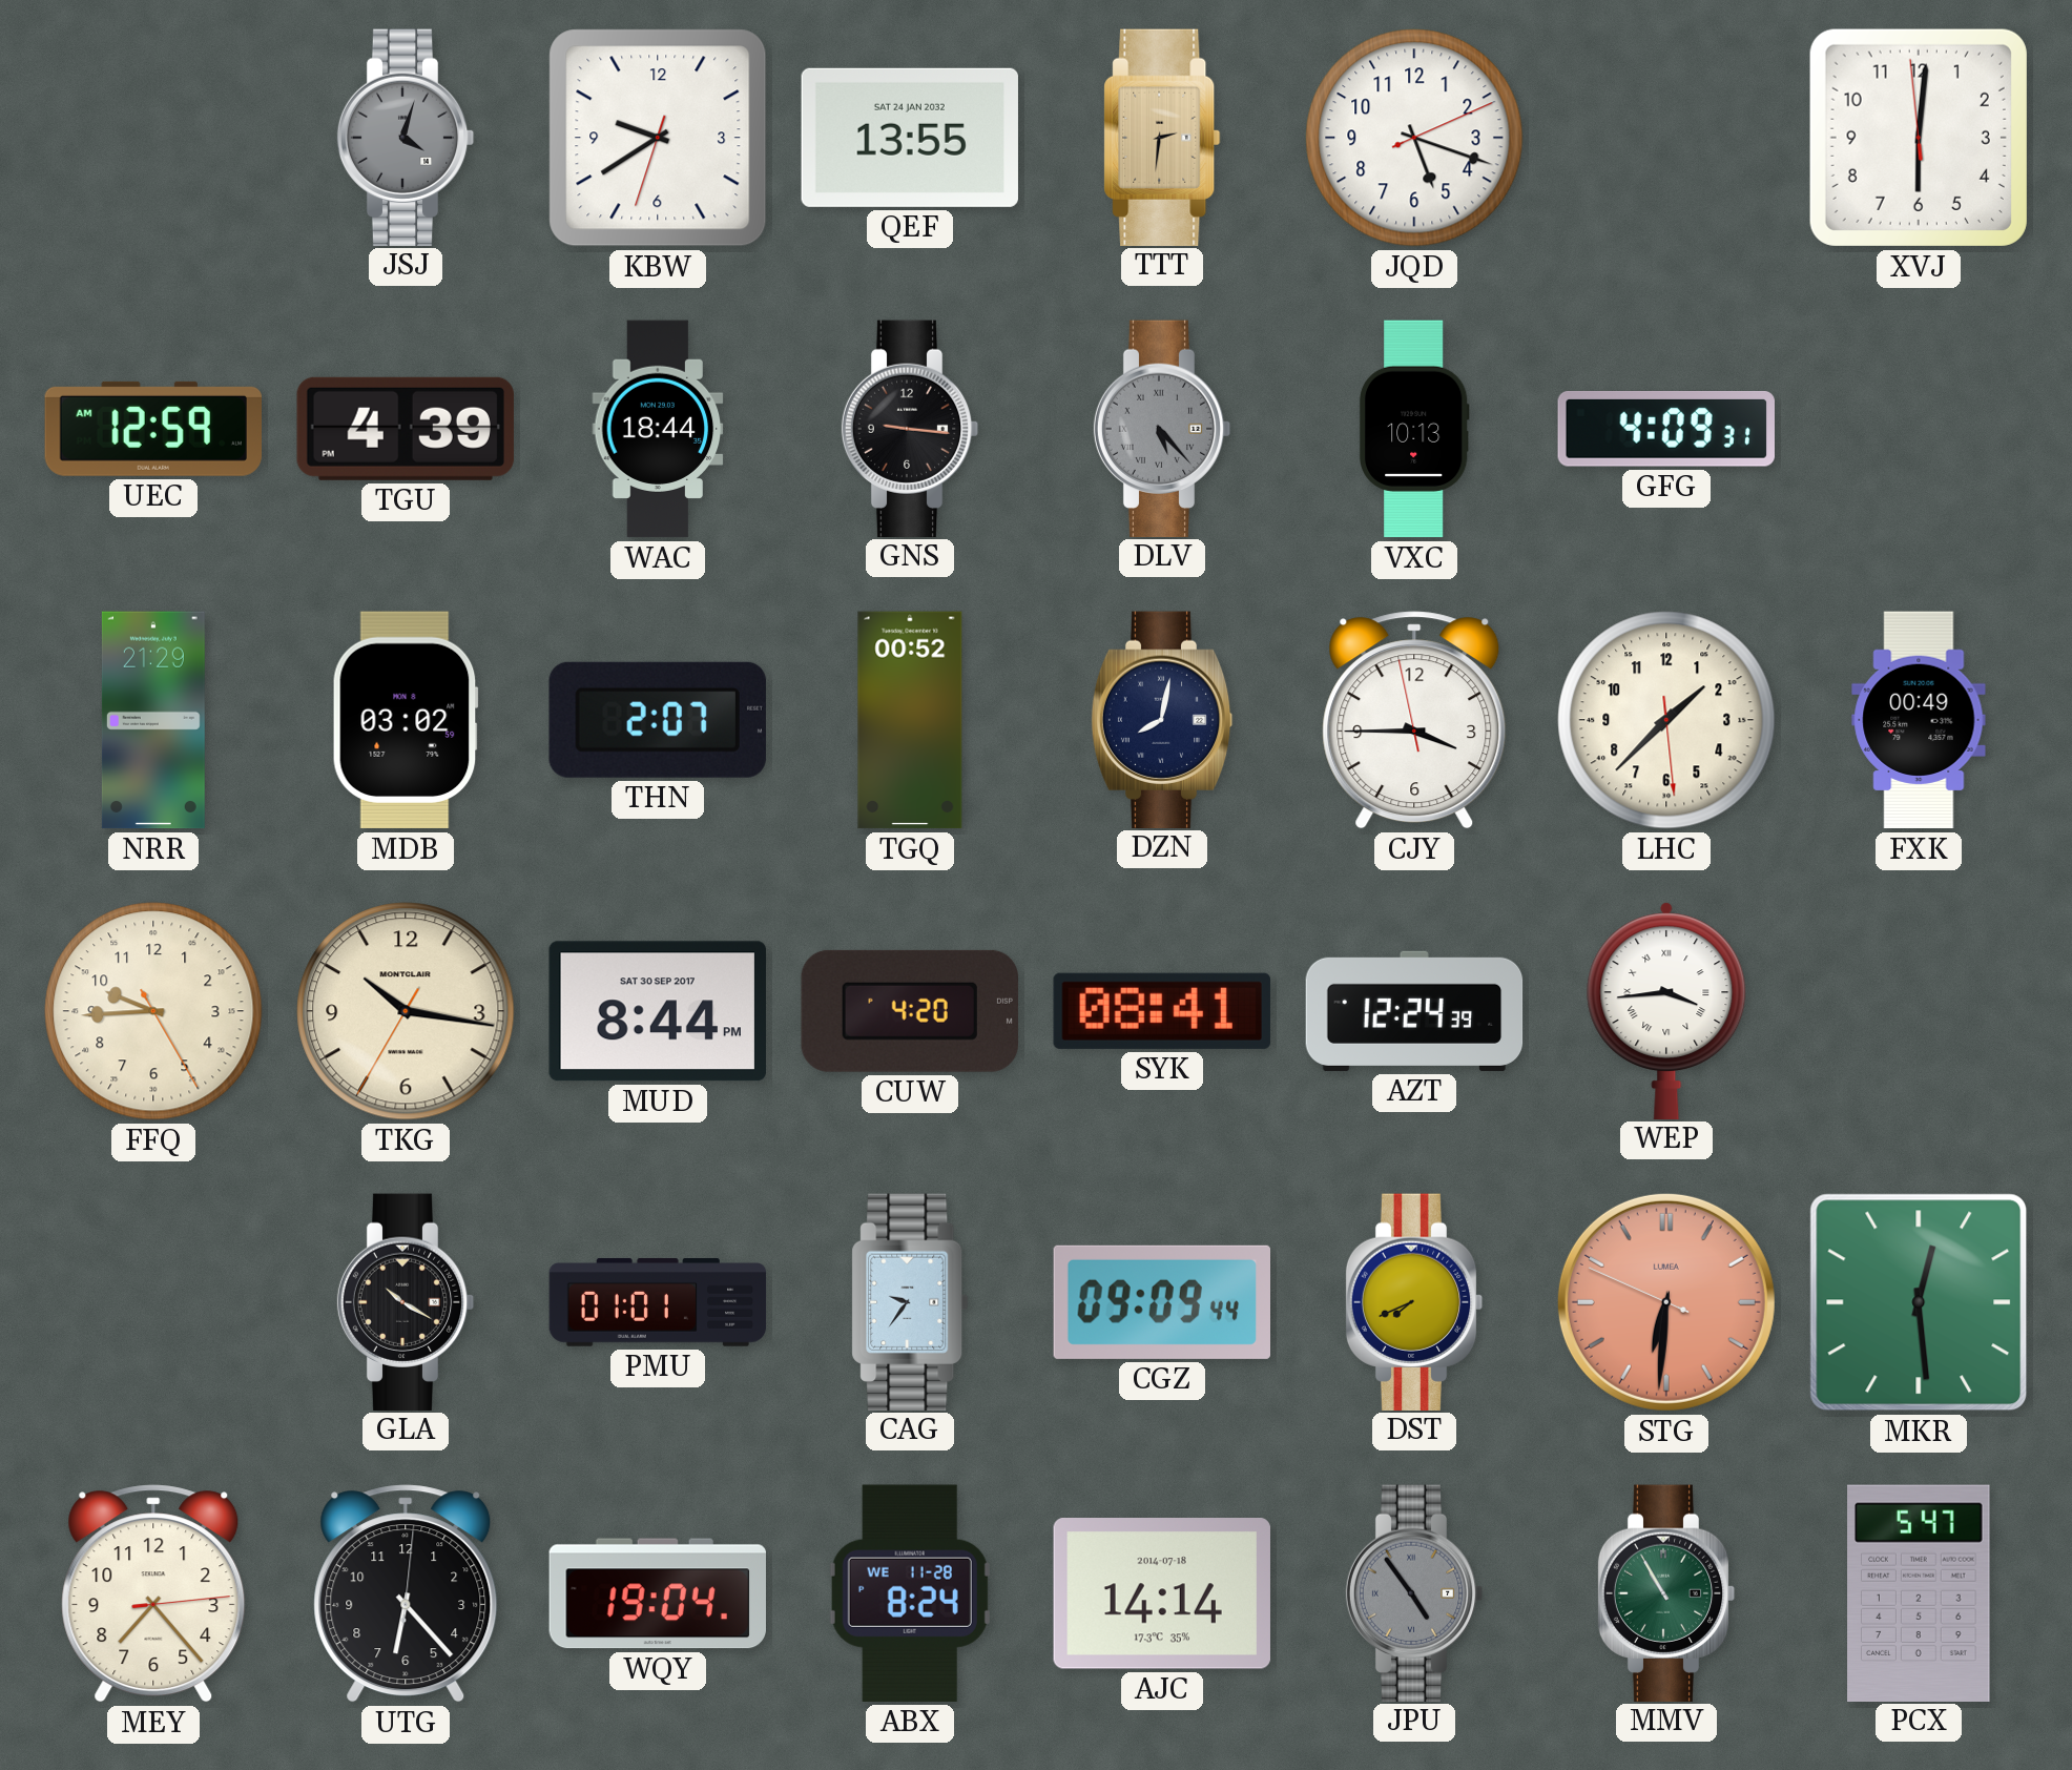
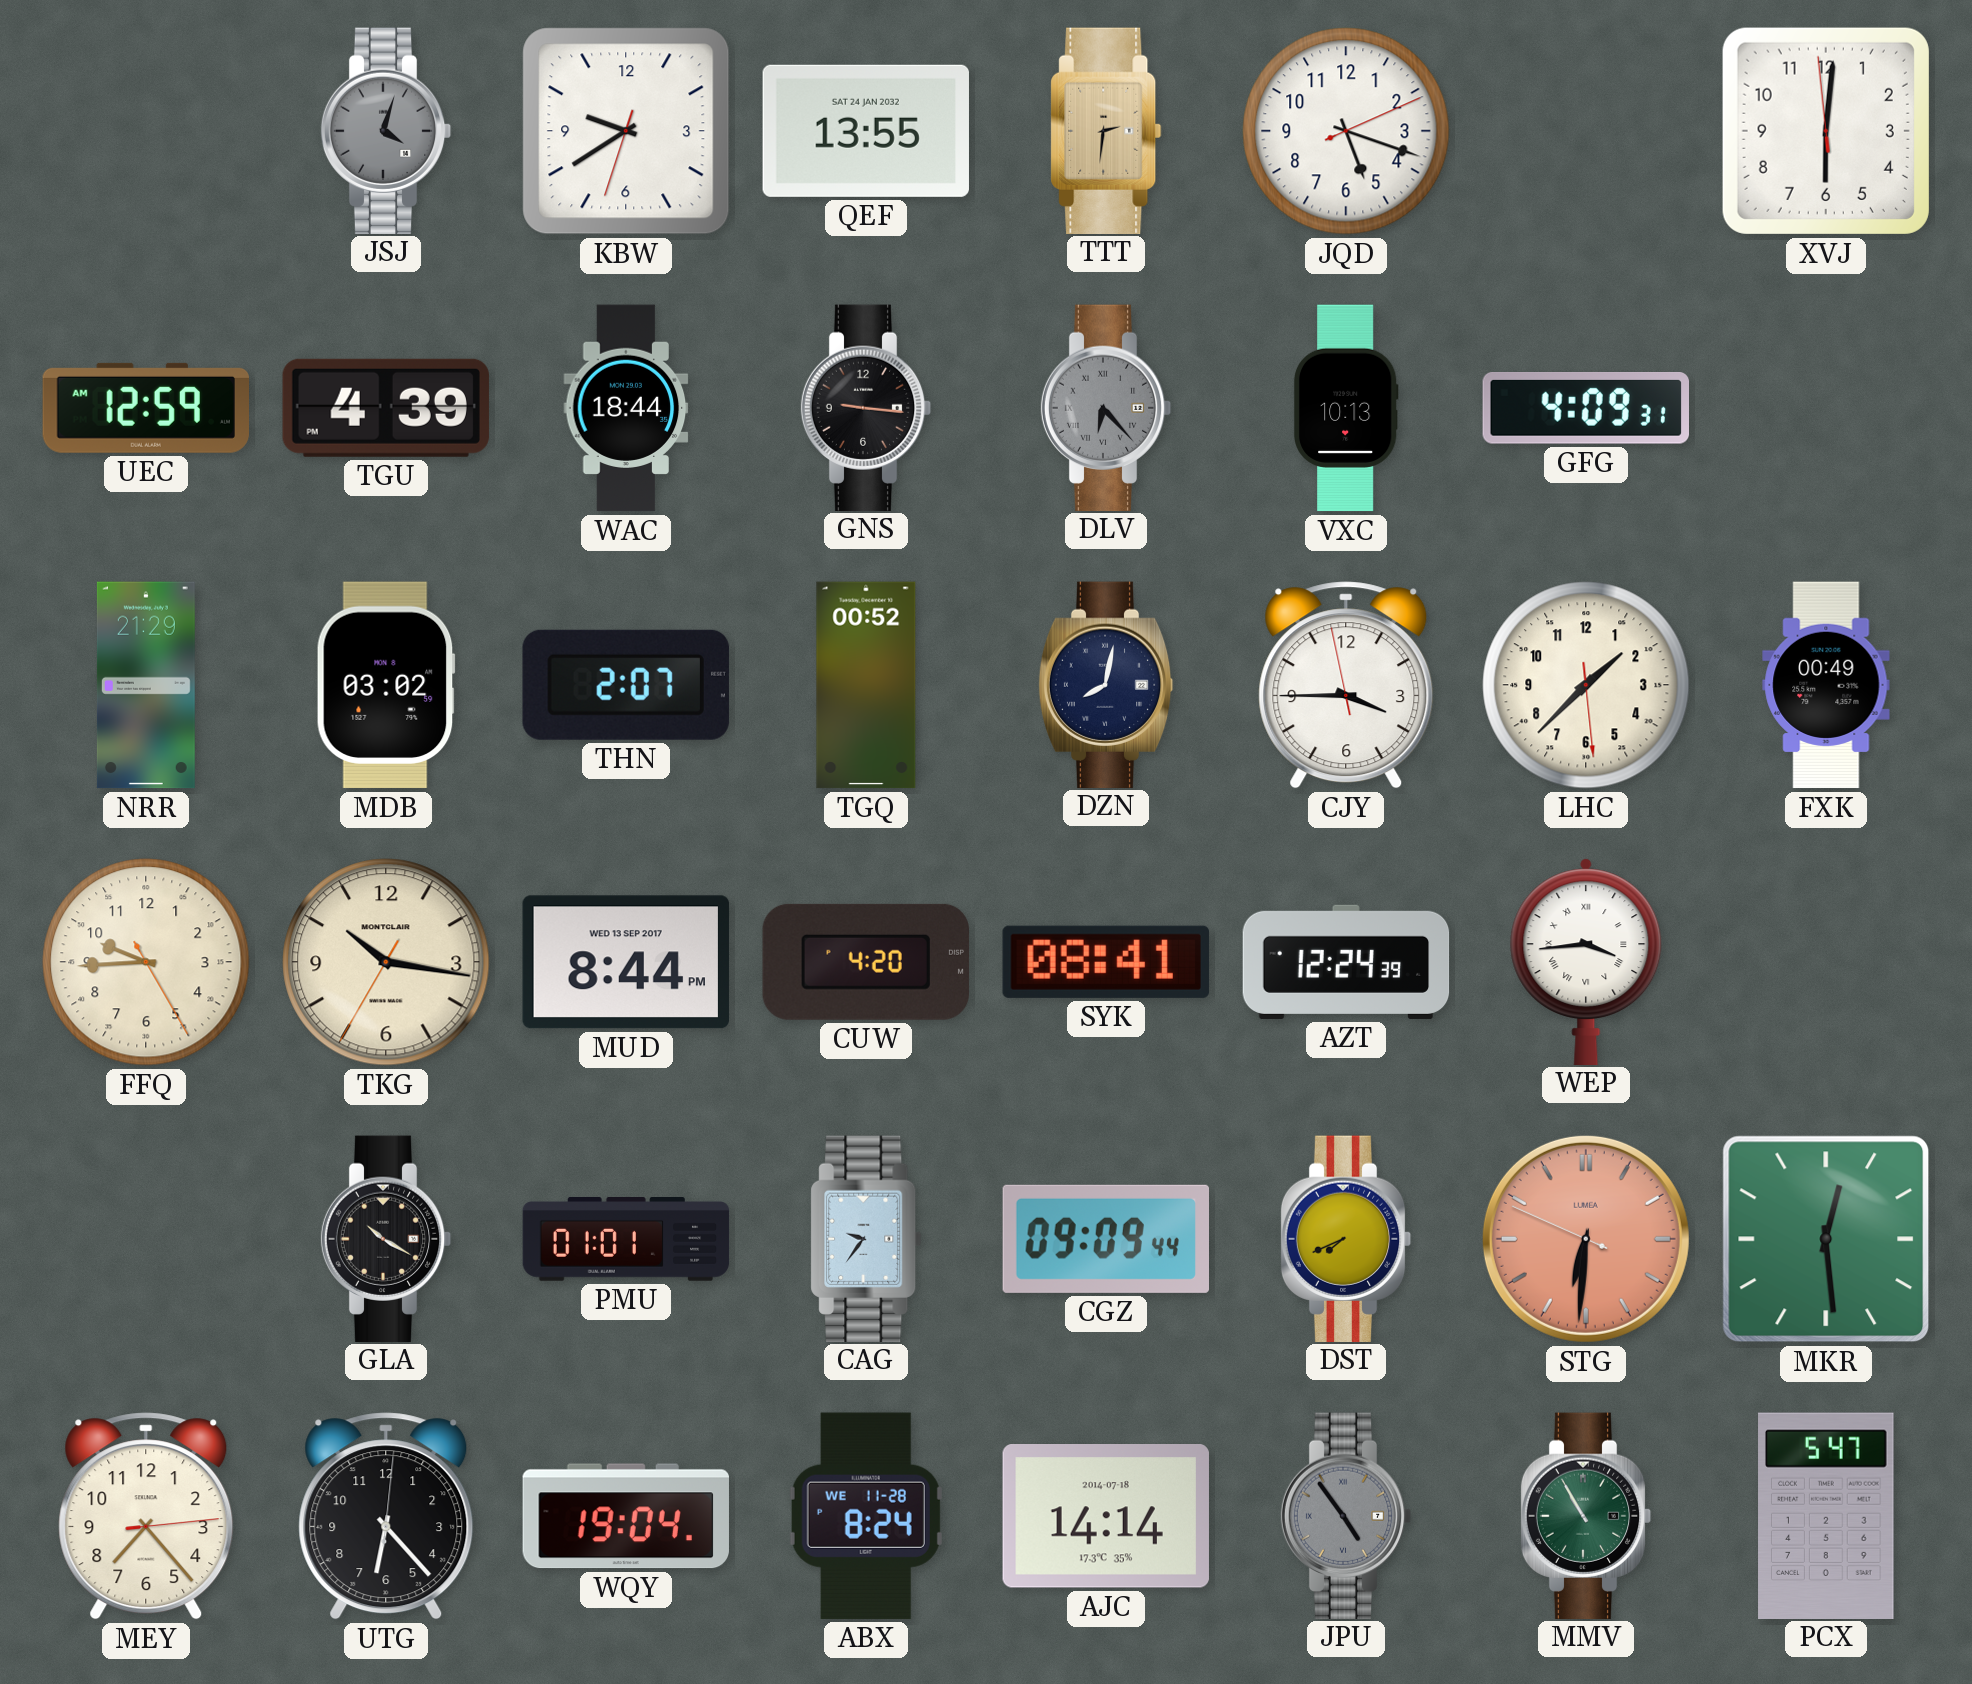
DLV: 5:23 -> 6:23
MUD date: SAT 30 SEP 2017 -> WED 13 SEP 2017
